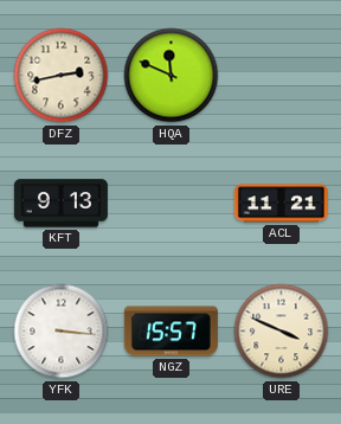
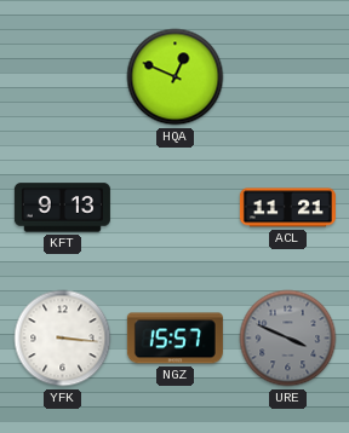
DFZ: 2:43 -> none
HQA: 11:49 -> 12:49
URE dial: cream -> grey
